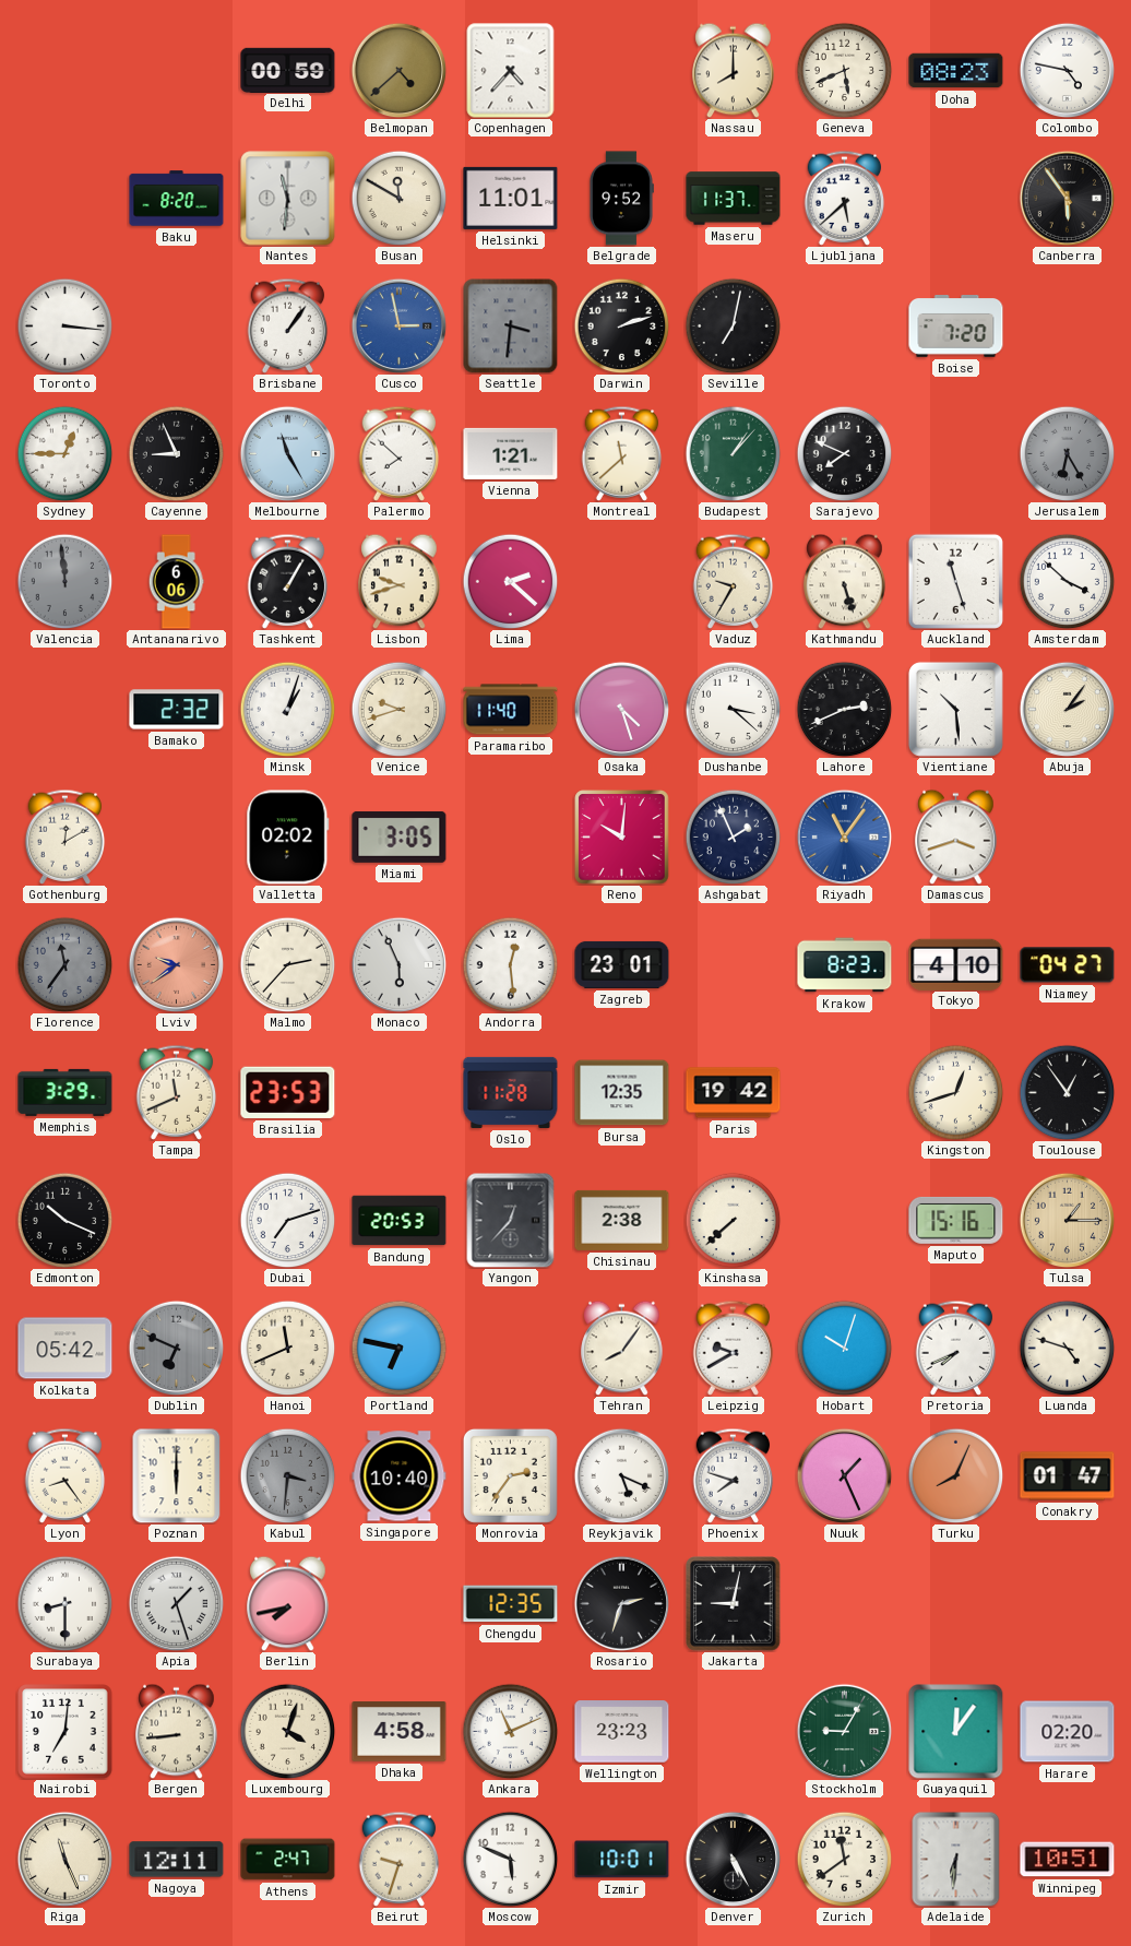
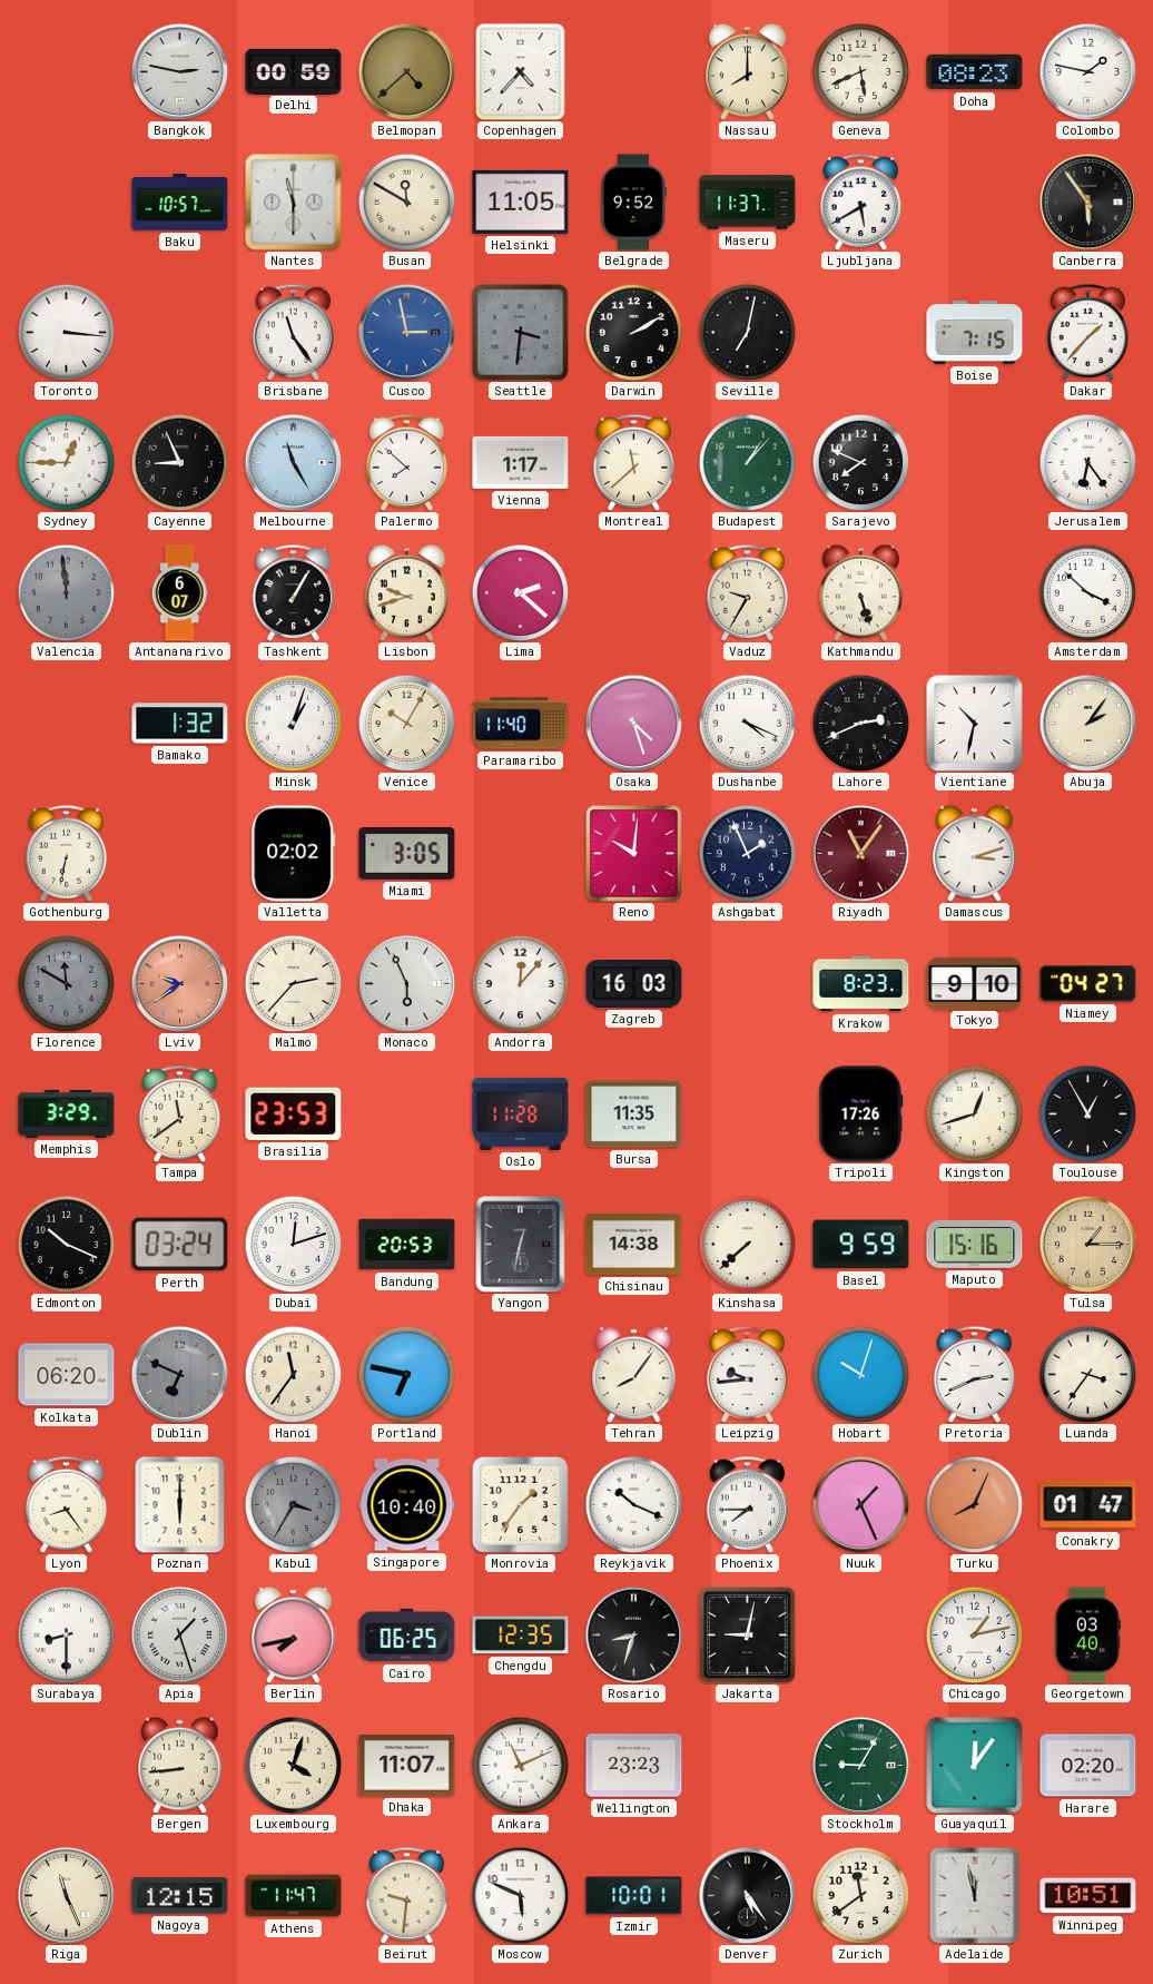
Bangkok: none -> 2:47
Colombo: 4:47 -> 1:47
Baku: 8:20 -> 10:57
Nantes: 11:31 -> 11:30
Helsinki: 11:01 -> 11:05
Ljubljana: 5:38 -> 5:40
Brisbane: 1:06 -> 11:24
Darwin: 2:12 -> 2:10
Boise: 7:20 -> 7:15
Dakar: none -> 1:37
Vienna: 1:21 -> 1:17
Jerusalem: 6:25 -> 6:24
Jerusalem dial: grey -> white
Antananarivo: 6:06 -> 6:07
Auckland: 11:27 -> none
Bamako: 2:32 -> 1:32
Venice: 9:42 -> 10:05
Dushanbe: 3:22 -> 4:19
Vientiane: 10:29 -> 10:32
Gothenburg: 12:10 -> 6:32
Riyadh dial: blue -> burgundy
Damascus: 3:42 -> 3:12
Florence: 11:36 -> 11:50
Andorra: 12:29 -> 12:07
Zagreb: 23:01 -> 16:03
Tokyo: 4:10 -> 9:10
Tampa: 11:41 -> 11:39
Bursa: 12:35 -> 11:35
Paris: 19:42 -> none
Tripoli: none -> 17:26
Toulouse: 12:54 -> 12:55
Perth: none -> 03:24
Dubai: 7:12 -> 12:12
Yangon: 12:37 -> 12:32
Chisinau: 2:38 -> 14:38
Basel: none -> 9:59
Kolkata: 05:42 -> 06:20
Hanoi: 11:41 -> 11:36
Leipzig: 9:40 -> 9:44
Pretoria: 7:41 -> 2:41
Luanda: 4:48 -> 3:36
Kabul: 3:31 -> 3:35
Monrovia: 2:36 -> 1:36
Reykjavik: 5:19 -> 10:19
Phoenix: 7:48 -> 7:45
Cairo: none -> 06:25
Rosario: 2:33 -> 8:33
Chicago: none -> 1:13
Georgetown: none -> 03:40
Nairobi: 7:01 -> none
Dhaka: 4:58 -> 11:07
Nagoya: 12:11 -> 12:15
Athens: 2:47 -> 11:47
Beirut: 9:33 -> 9:31
Denver: 5:25 -> 5:24
Adelaide: 6:31 -> 11:58
